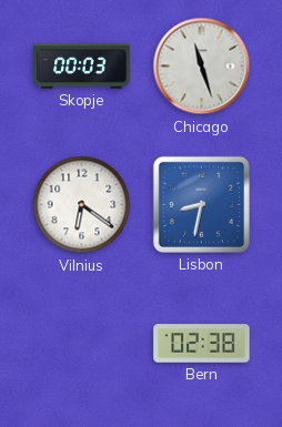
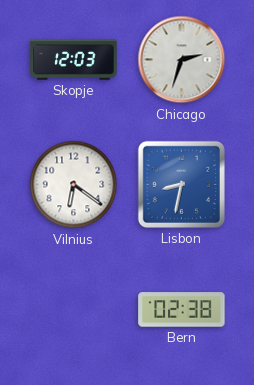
Skopje: 00:03 -> 12:03
Chicago: 11:27 -> 2:33
